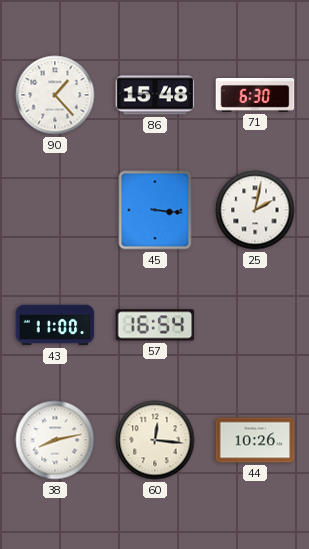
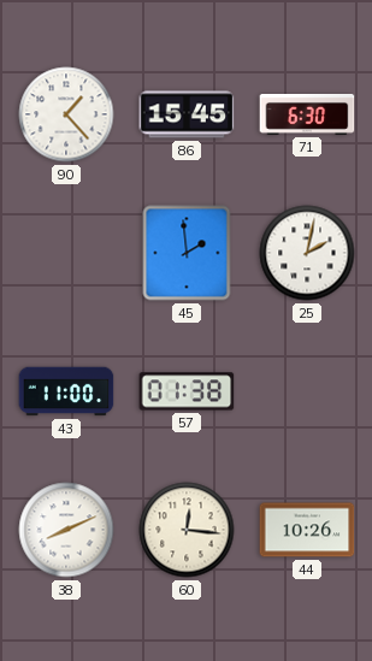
86: 15:48 -> 15:45
45: 3:16 -> 1:59
57: 16:54 -> 01:38
38: 8:13 -> 8:11
